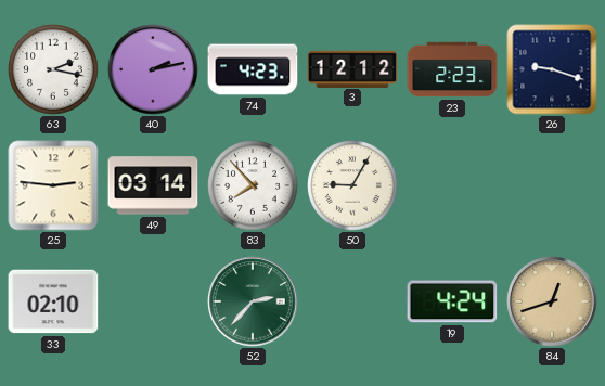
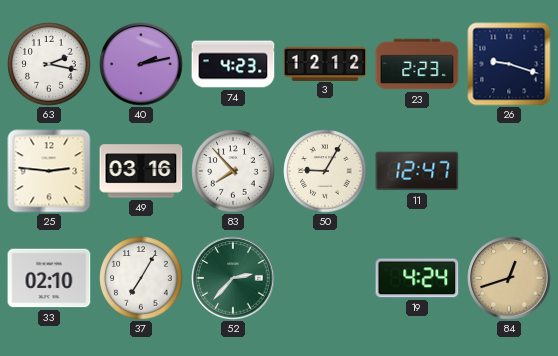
49: 03:14 -> 03:16
11: none -> 12:47
37: none -> 7:05
